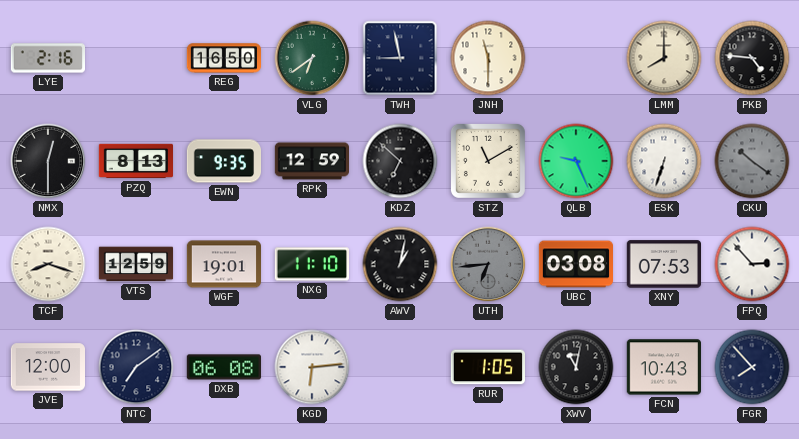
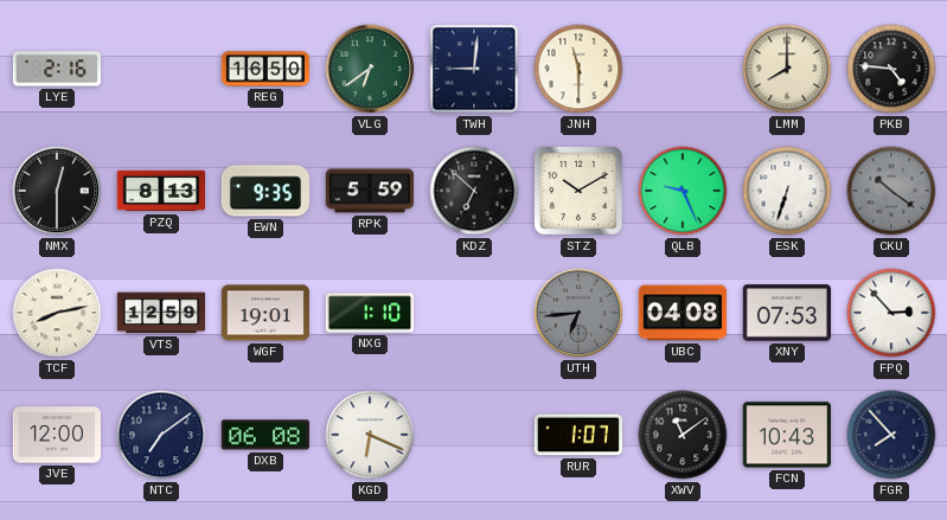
TWH: 8:58 -> 9:01
RPK: 12:59 -> 5:59
STZ: 11:10 -> 10:10
TCF: 8:18 -> 8:13
NXG: 11:10 -> 1:10
AWV: 1:02 -> none
UBC: 03:08 -> 04:08
KGD: 6:14 -> 6:19
RUR: 1:05 -> 1:07
XWV: 11:02 -> 11:09
